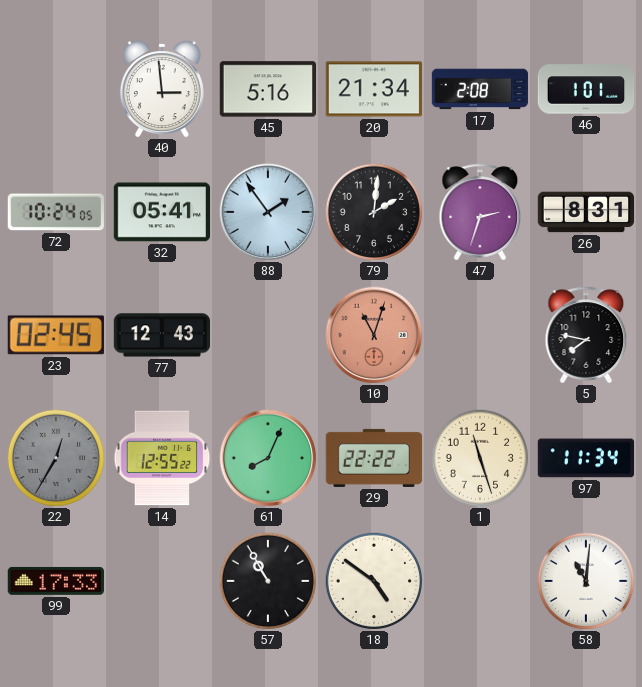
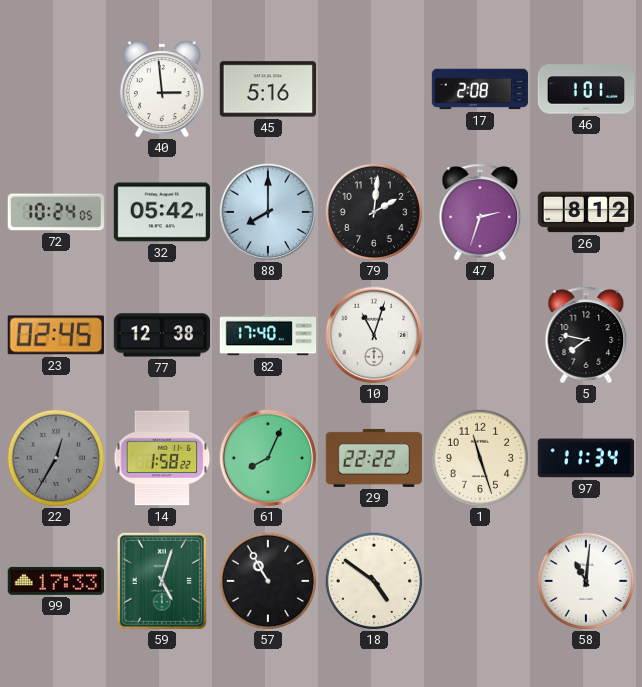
20: 21:34 -> none
32: 05:41 -> 05:42
88: 1:54 -> 8:00
26: 8:31 -> 8:12
77: 12:43 -> 12:38
82: none -> 17:40
10 dial: salmon -> white
14: 12:55 -> 1:58
59: none -> 5:03
